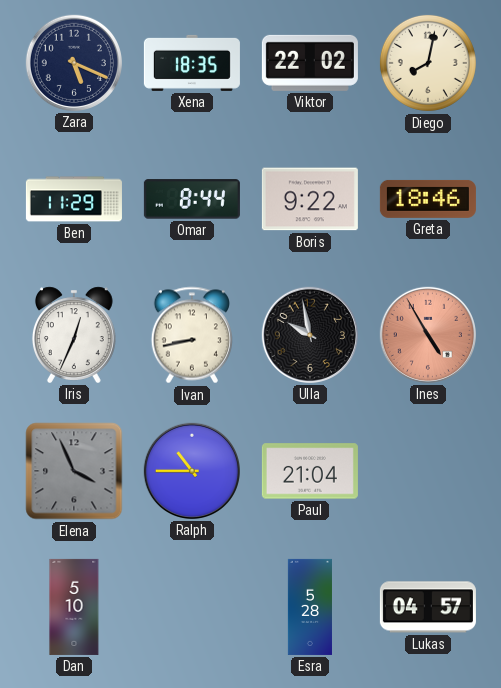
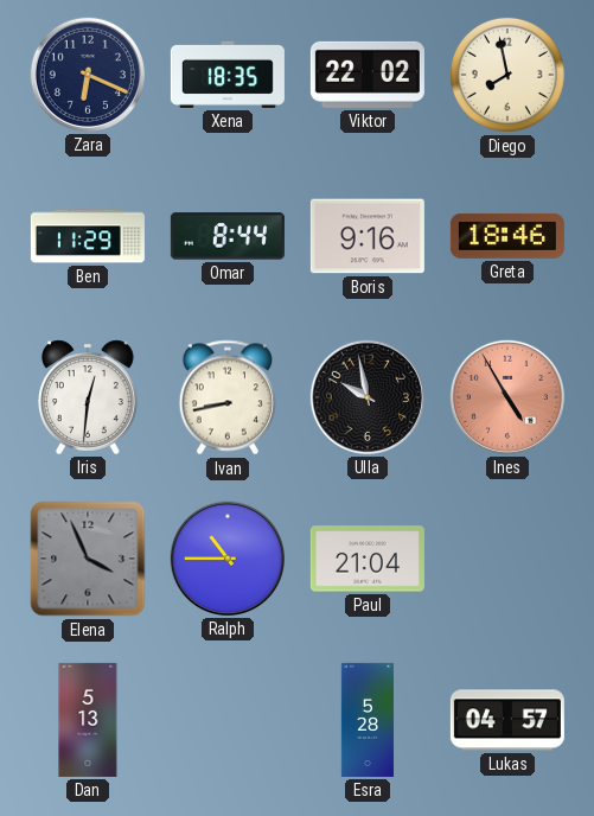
Zara: 5:19 -> 6:19
Diego: 8:02 -> 7:58
Boris: 9:22 -> 9:16
Iris: 12:34 -> 12:31
Dan: 5:10 -> 5:13
